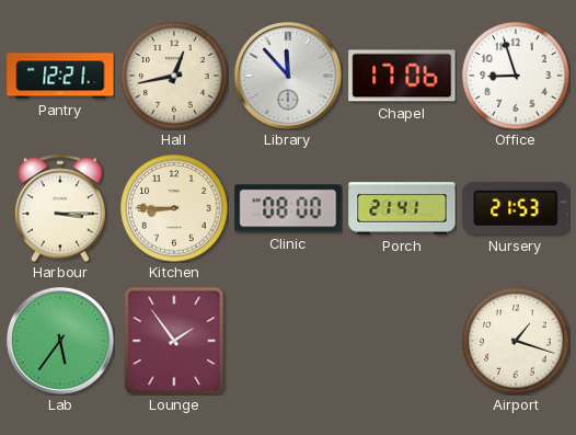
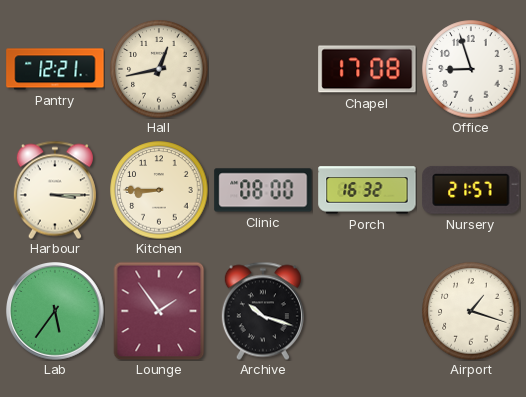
Library: 11:53 -> none
Chapel: 17:06 -> 17:08
Porch: 21:41 -> 16:32
Nursery: 21:53 -> 21:57
Archive: none -> 10:18
